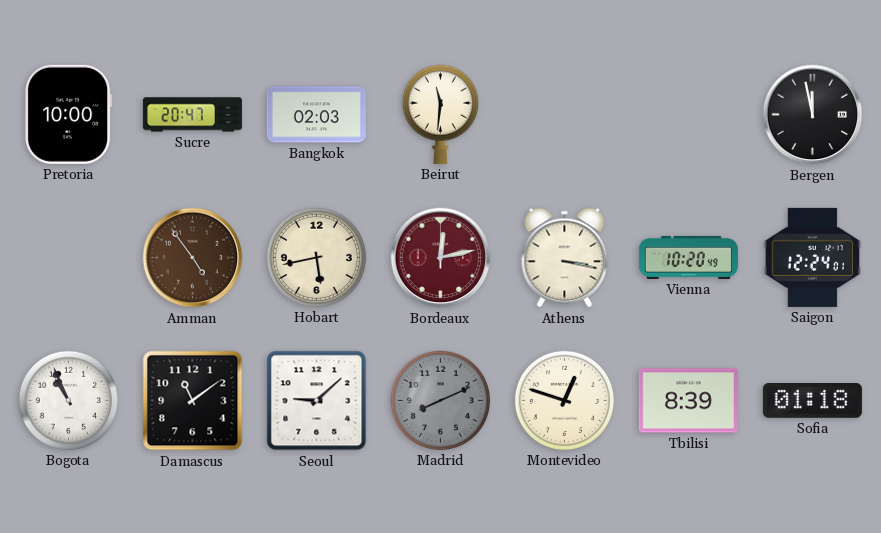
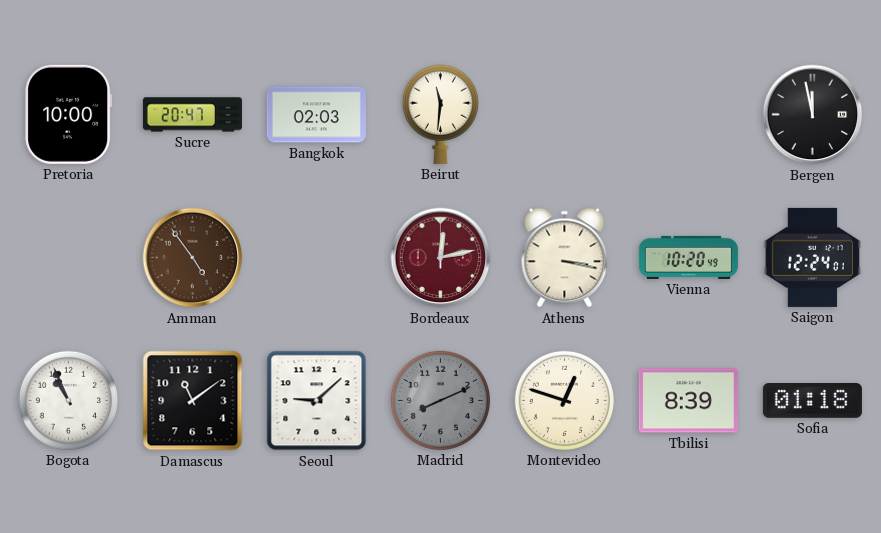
Hobart: 5:43 -> none
